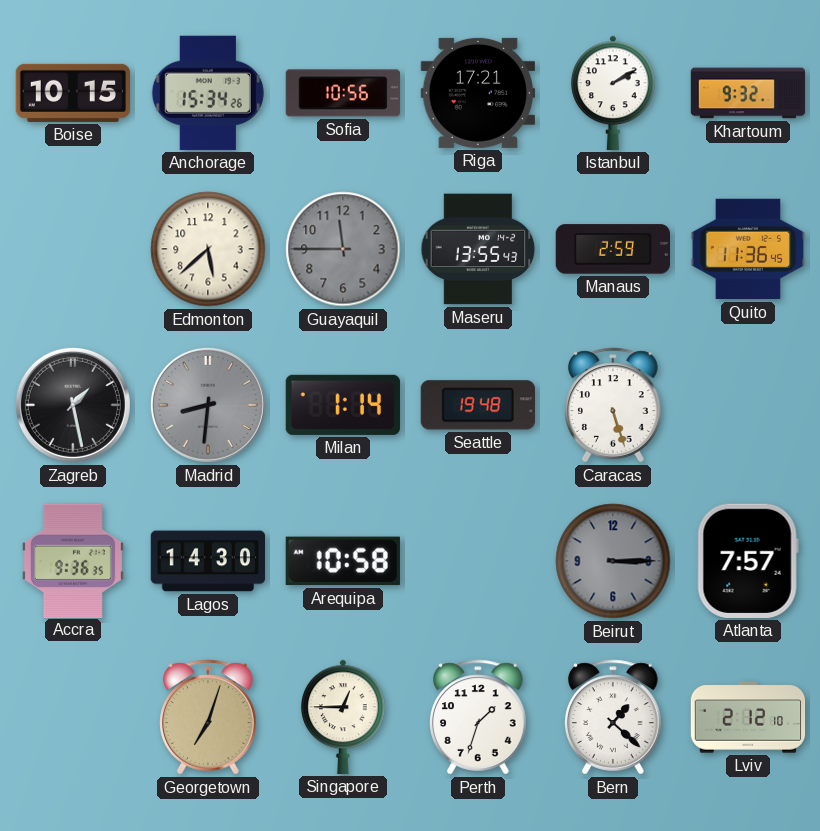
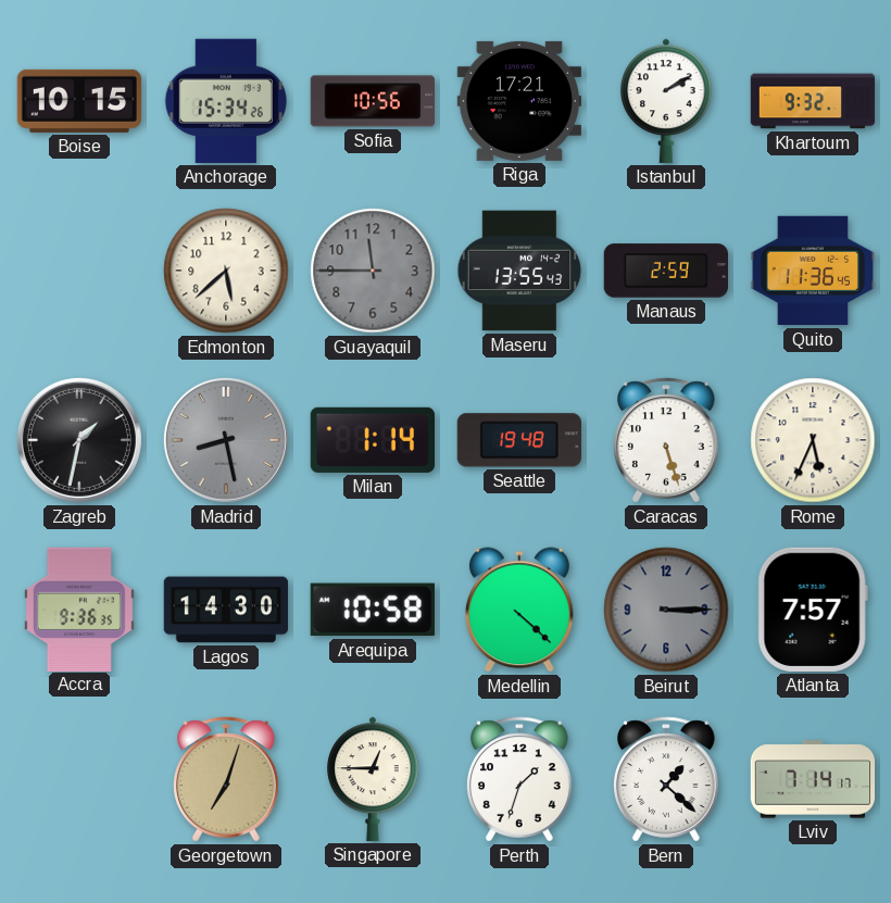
Zagreb: 1:28 -> 1:32
Madrid: 8:31 -> 8:28
Rome: none -> 5:34
Medellin: none -> 4:22
Lviv: 2:12 -> 7:14
